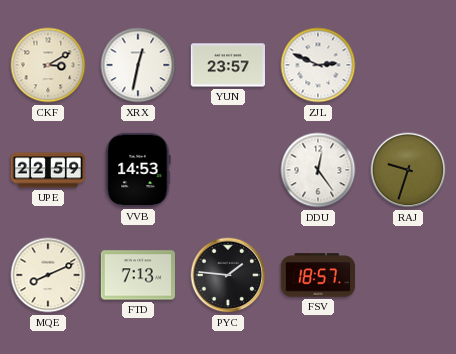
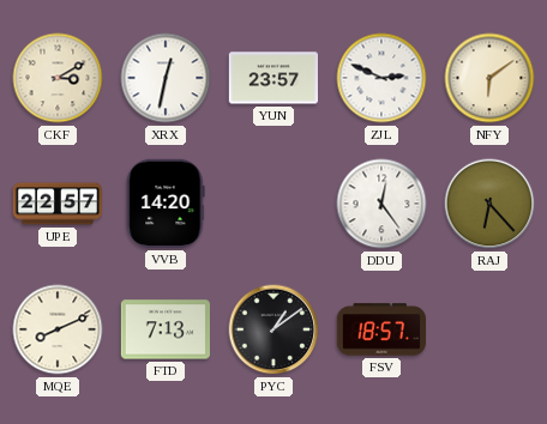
NFY: none -> 6:09
UPE: 22:59 -> 22:57
VVB: 14:53 -> 14:20
RAJ: 9:33 -> 6:23
PYC: 1:46 -> 1:09
